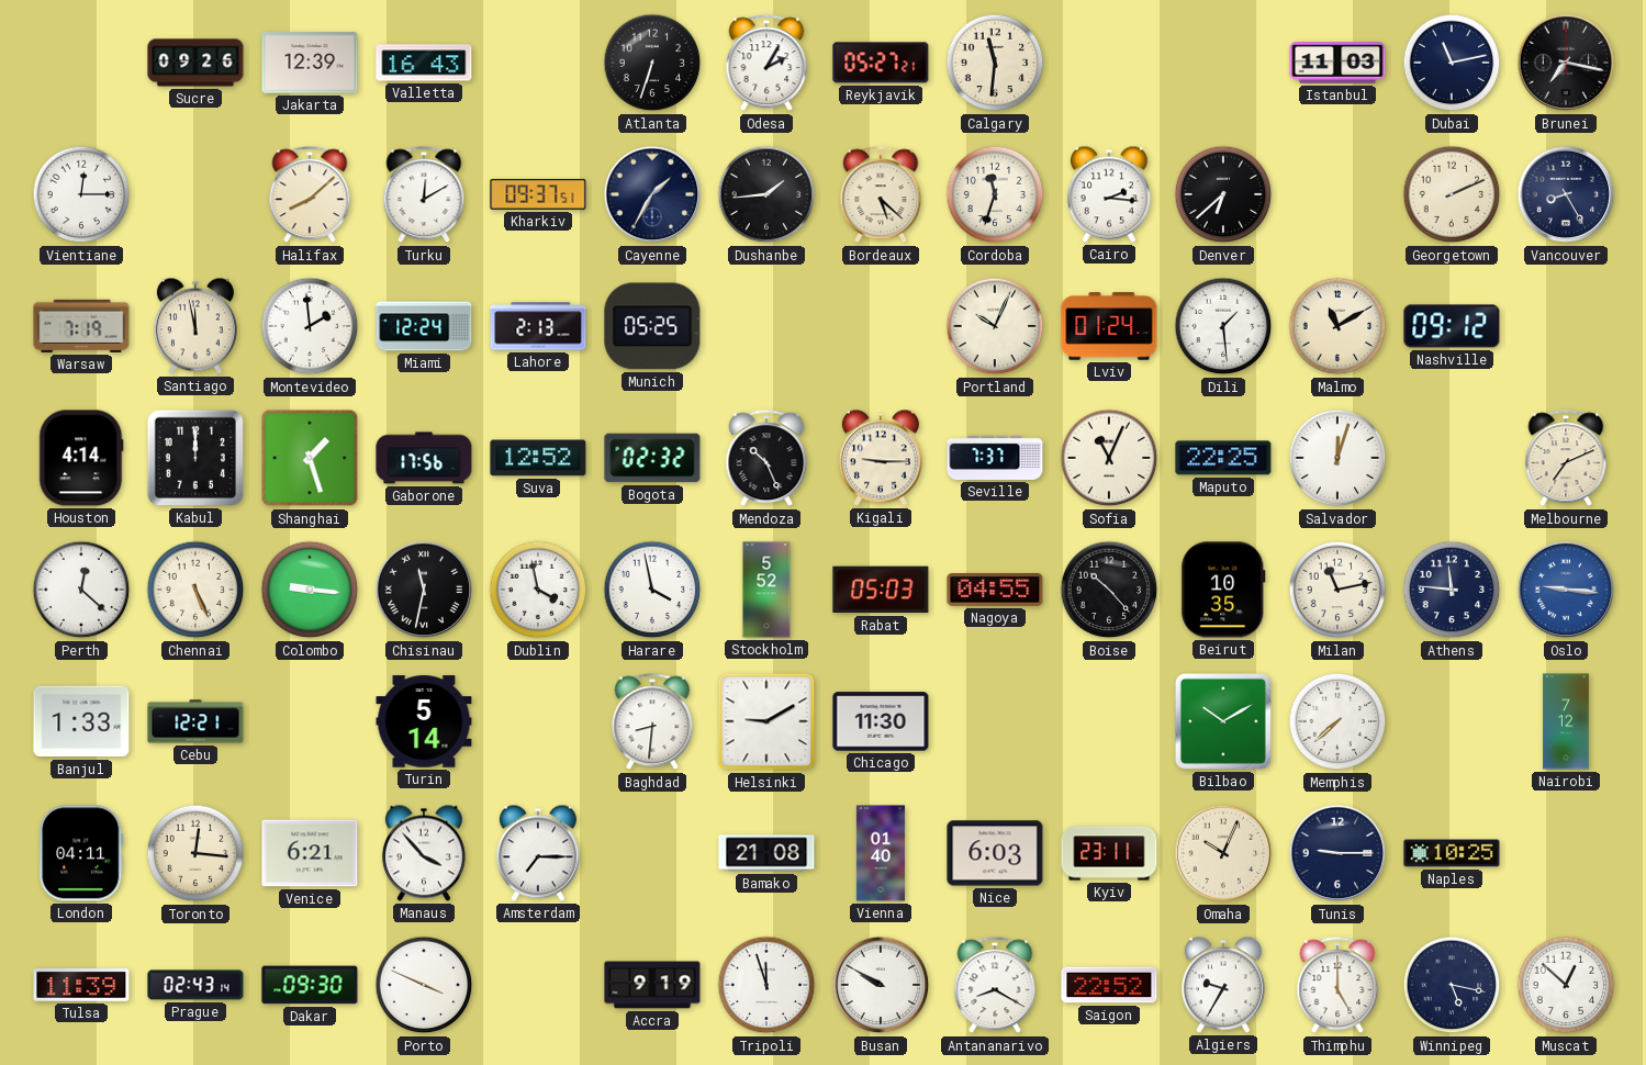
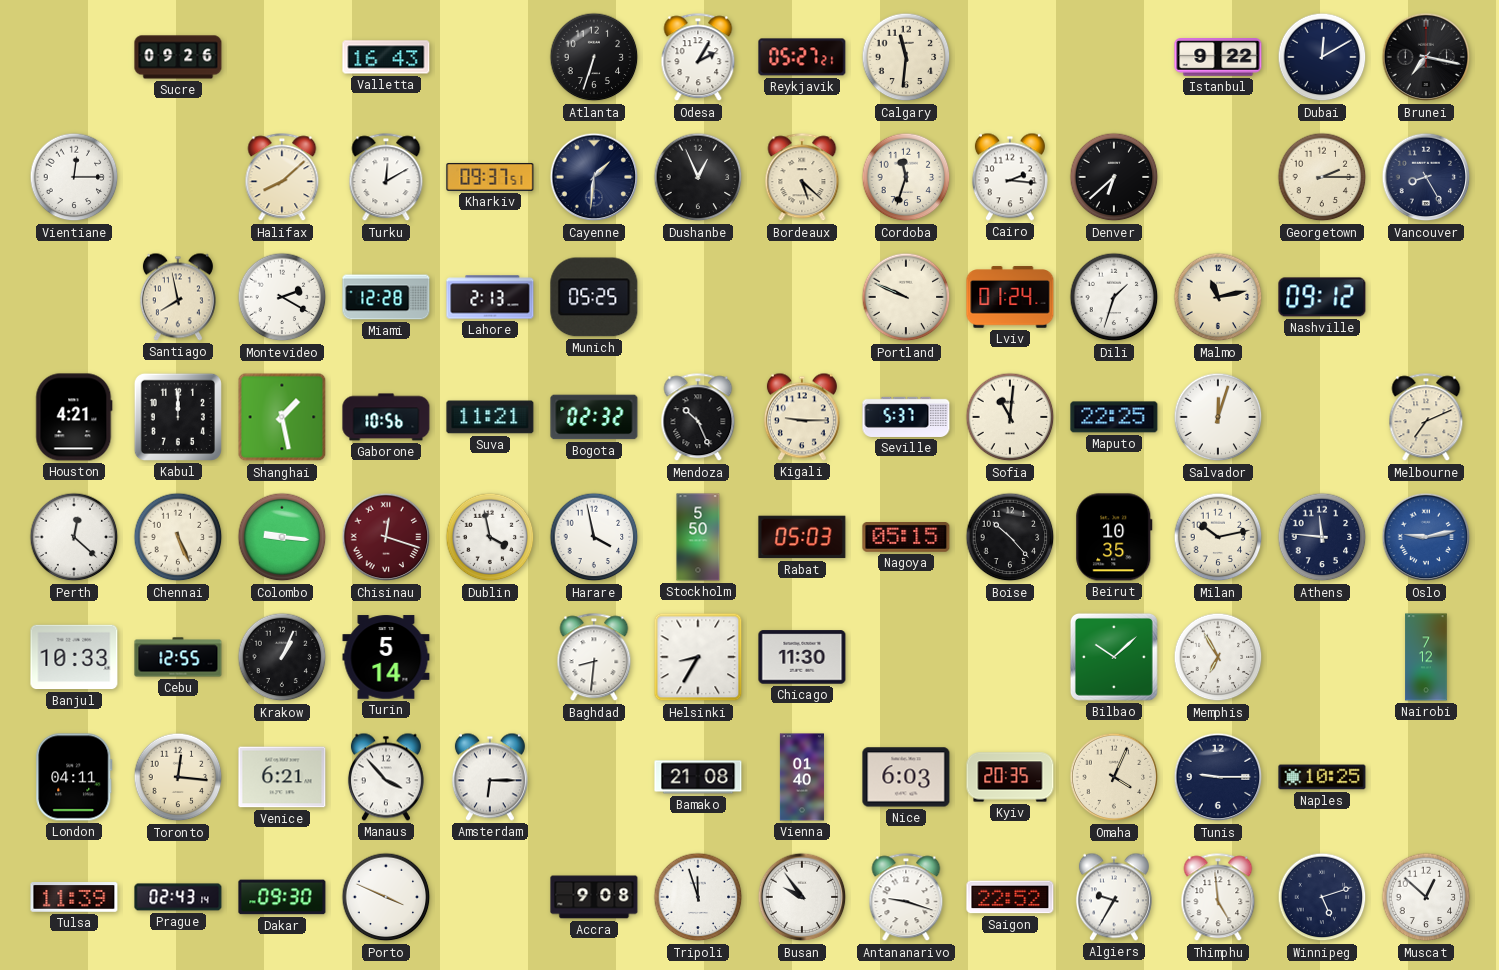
Jakarta: 12:39 -> none
Istanbul: 11:03 -> 9:22
Dubai: 11:13 -> 12:10
Cayenne: 1:35 -> 1:31
Dushanbe: 1:44 -> 12:56
Georgetown: 2:11 -> 2:15
Warsaw: 7:19 -> none
Santiago: 11:58 -> 7:58
Montevideo: 1:59 -> 2:20
Miami: 12:24 -> 12:28
Portland: 10:04 -> 9:49
Dili: 1:29 -> 1:33
Malmo: 11:10 -> 11:13
Houston: 4:14 -> 4:21
Shanghai: 1:27 -> 1:28
Gaborone: 17:56 -> 10:56
Suva: 12:52 -> 11:21
Seville: 7:37 -> 5:37
Sofia: 11:04 -> 11:01
Chisinau: 11:32 -> 12:18
Chisinau dial: black -> burgundy
Stockholm: 5:52 -> 5:50
Nagoya: 04:55 -> 05:15
Milan: 11:13 -> 10:13
Oslo: 9:16 -> 9:13
Banjul: 1:33 -> 10:33
Cebu: 12:21 -> 12:55
Krakow: none -> 1:04
Helsinki: 9:10 -> 8:35
Bilbao: 10:10 -> 10:08
Memphis: 7:38 -> 6:55
Amsterdam: 7:15 -> 6:15
Kyiv: 23:11 -> 20:35
Omaha: 10:04 -> 4:04
Accra: 9:19 -> 9:08
Busan: 9:50 -> 9:54
Antananarivo: 8:20 -> 9:18
Thimphu: 5:00 -> 4:59
Winnipeg: 5:17 -> 5:12
